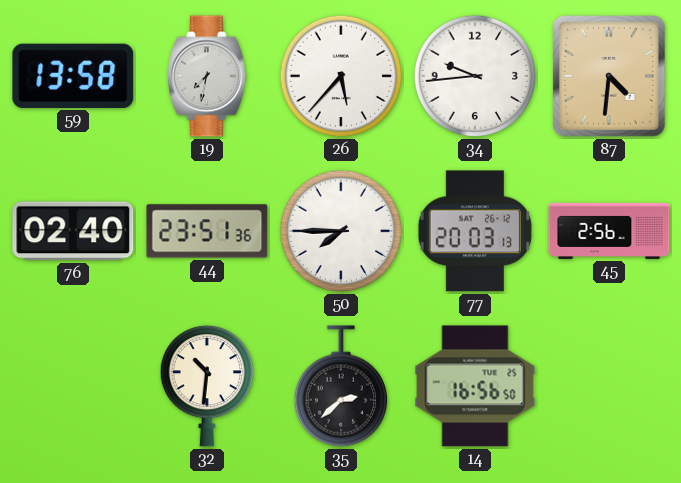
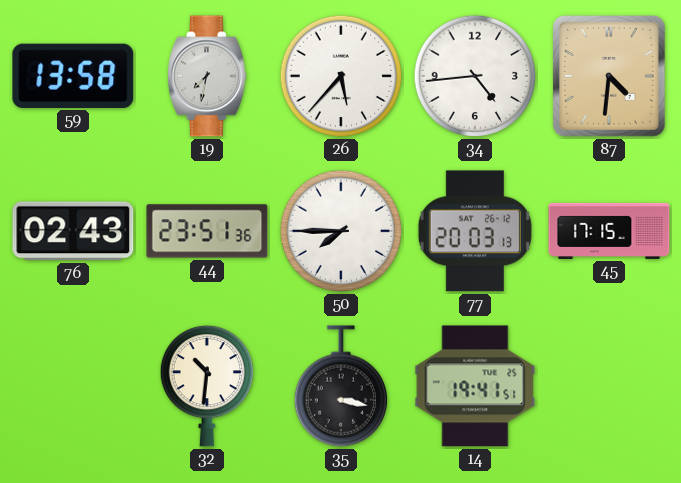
34: 9:44 -> 4:44
76: 02:40 -> 02:43
45: 2:56 -> 17:15
35: 2:38 -> 3:17
14: 16:56 -> 19:41
